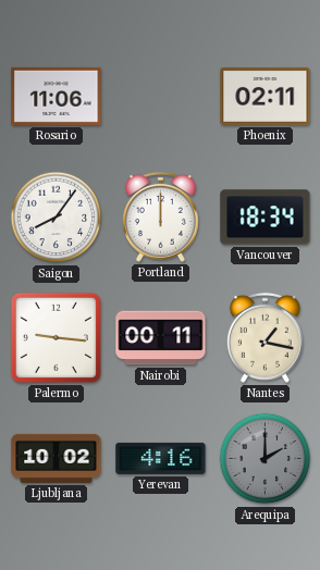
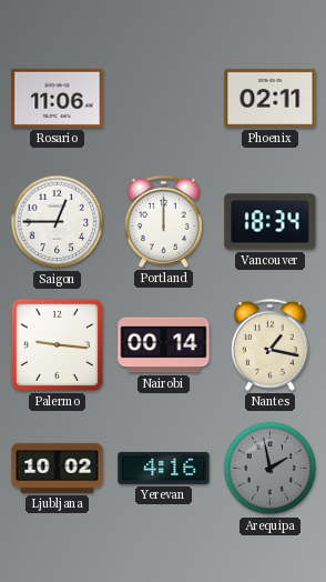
Saigon: 8:06 -> 12:45
Nairobi: 00:11 -> 00:14
Arequipa: 2:00 -> 1:58
